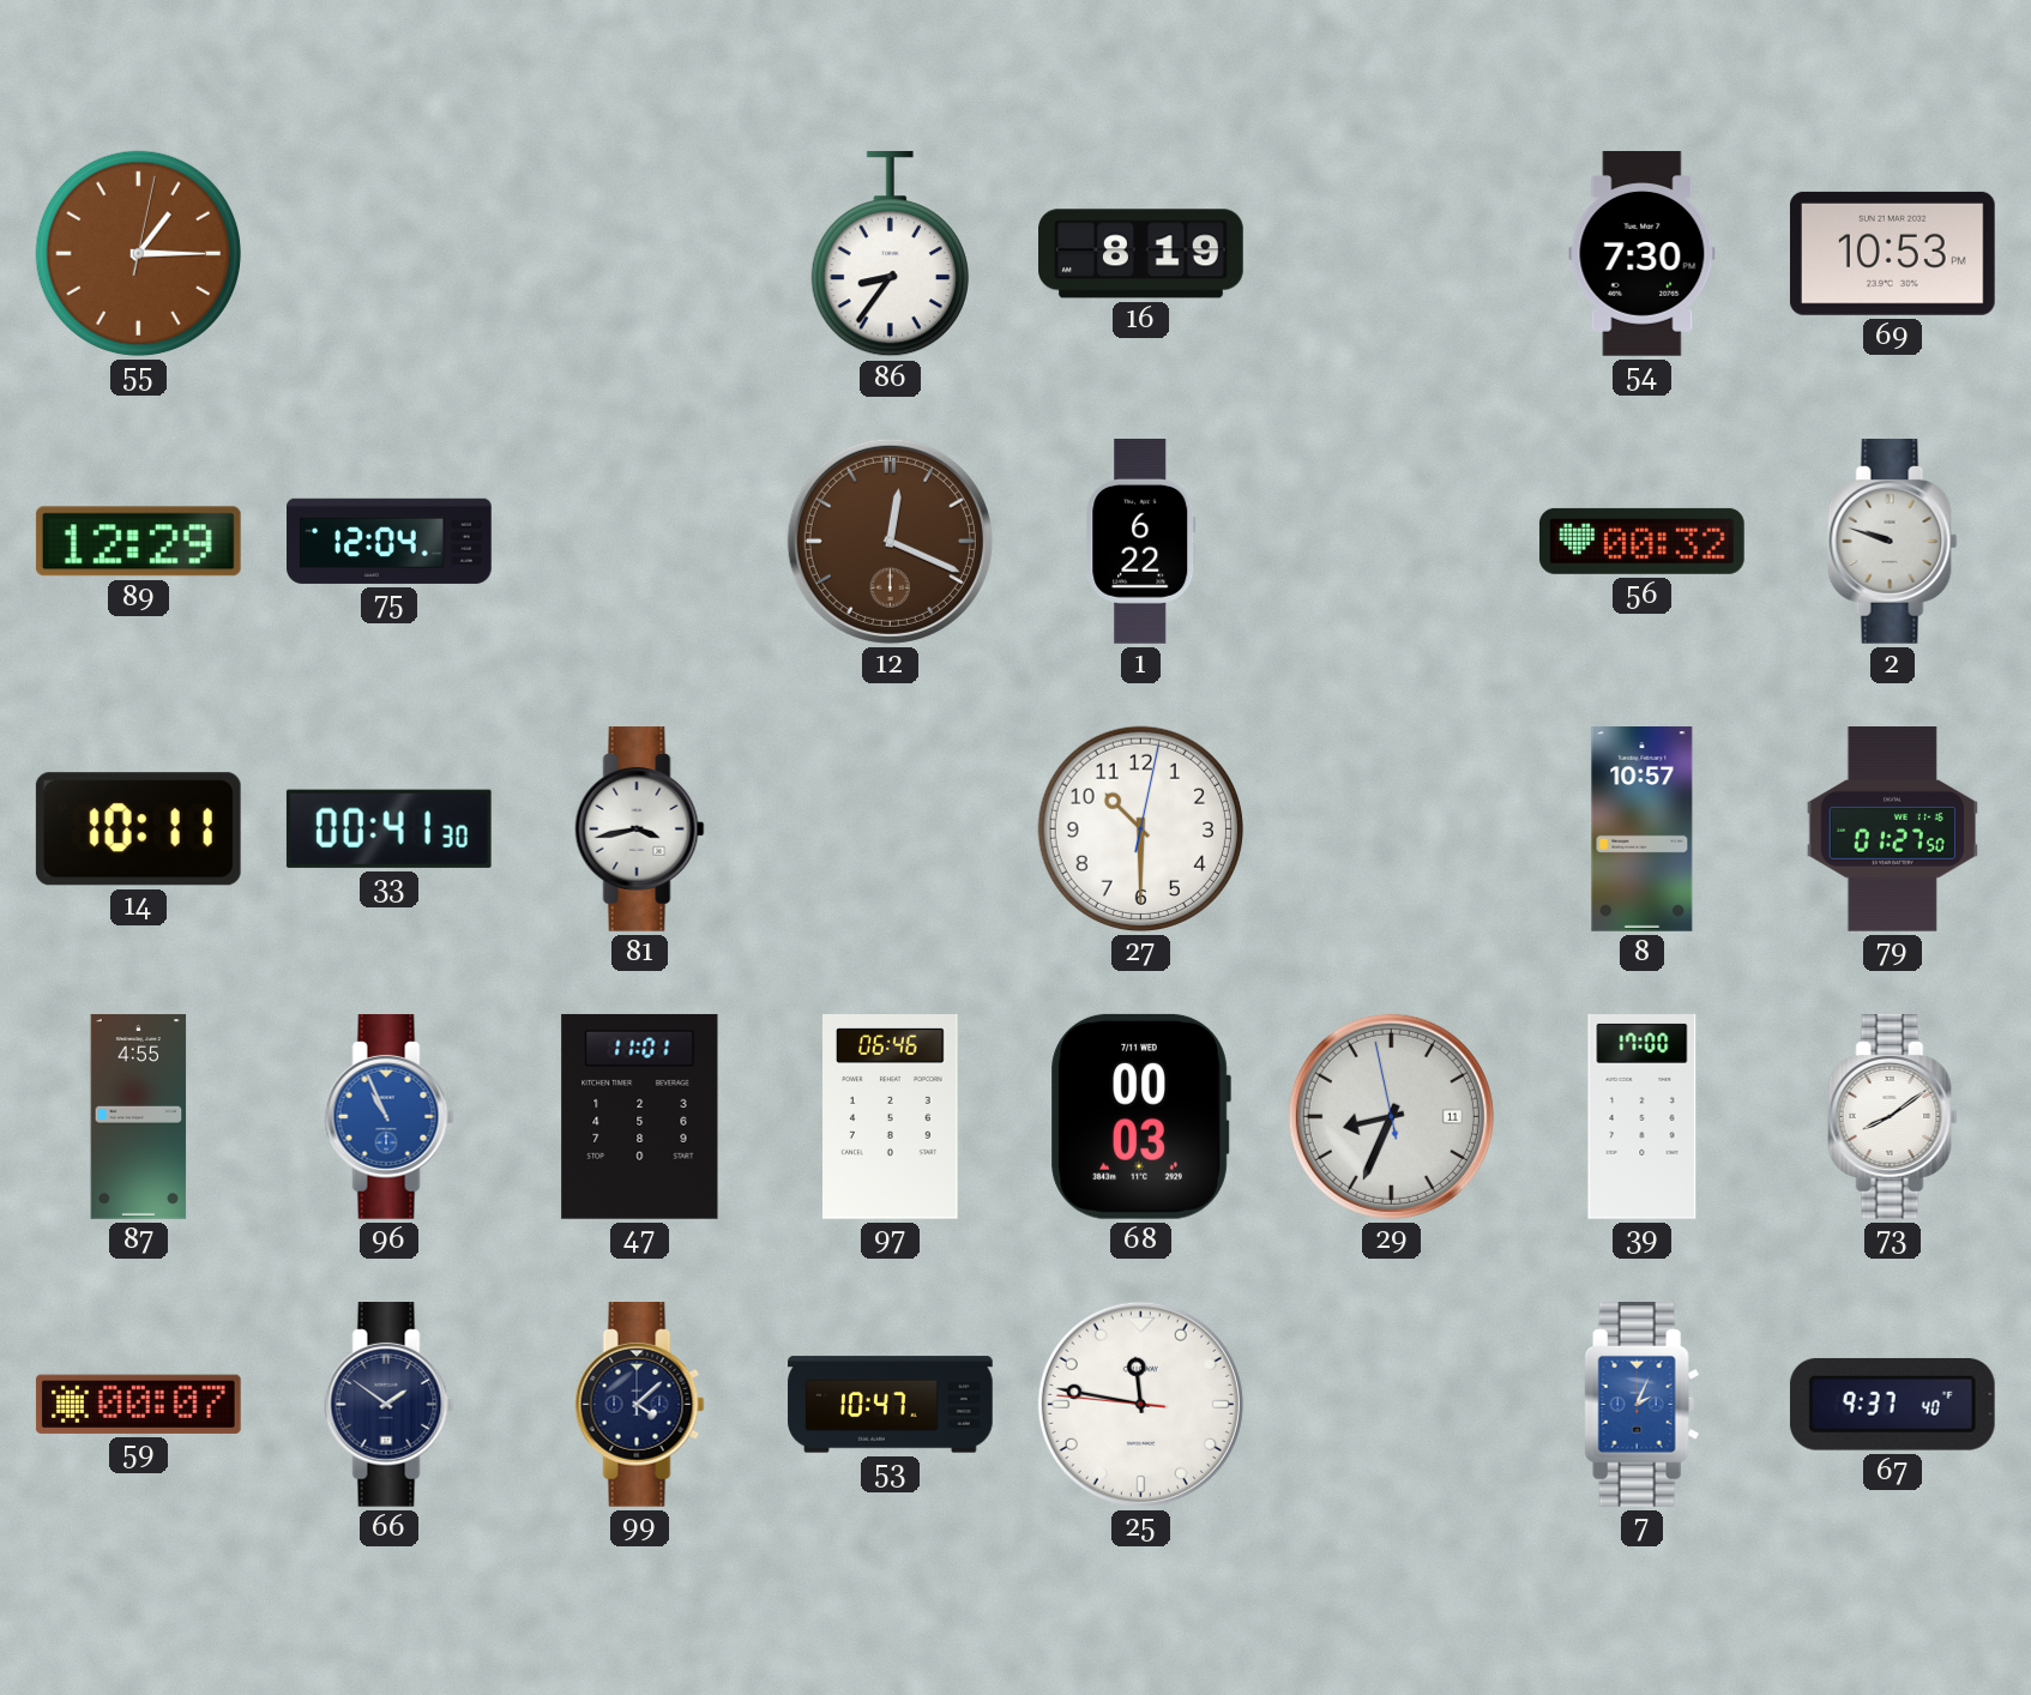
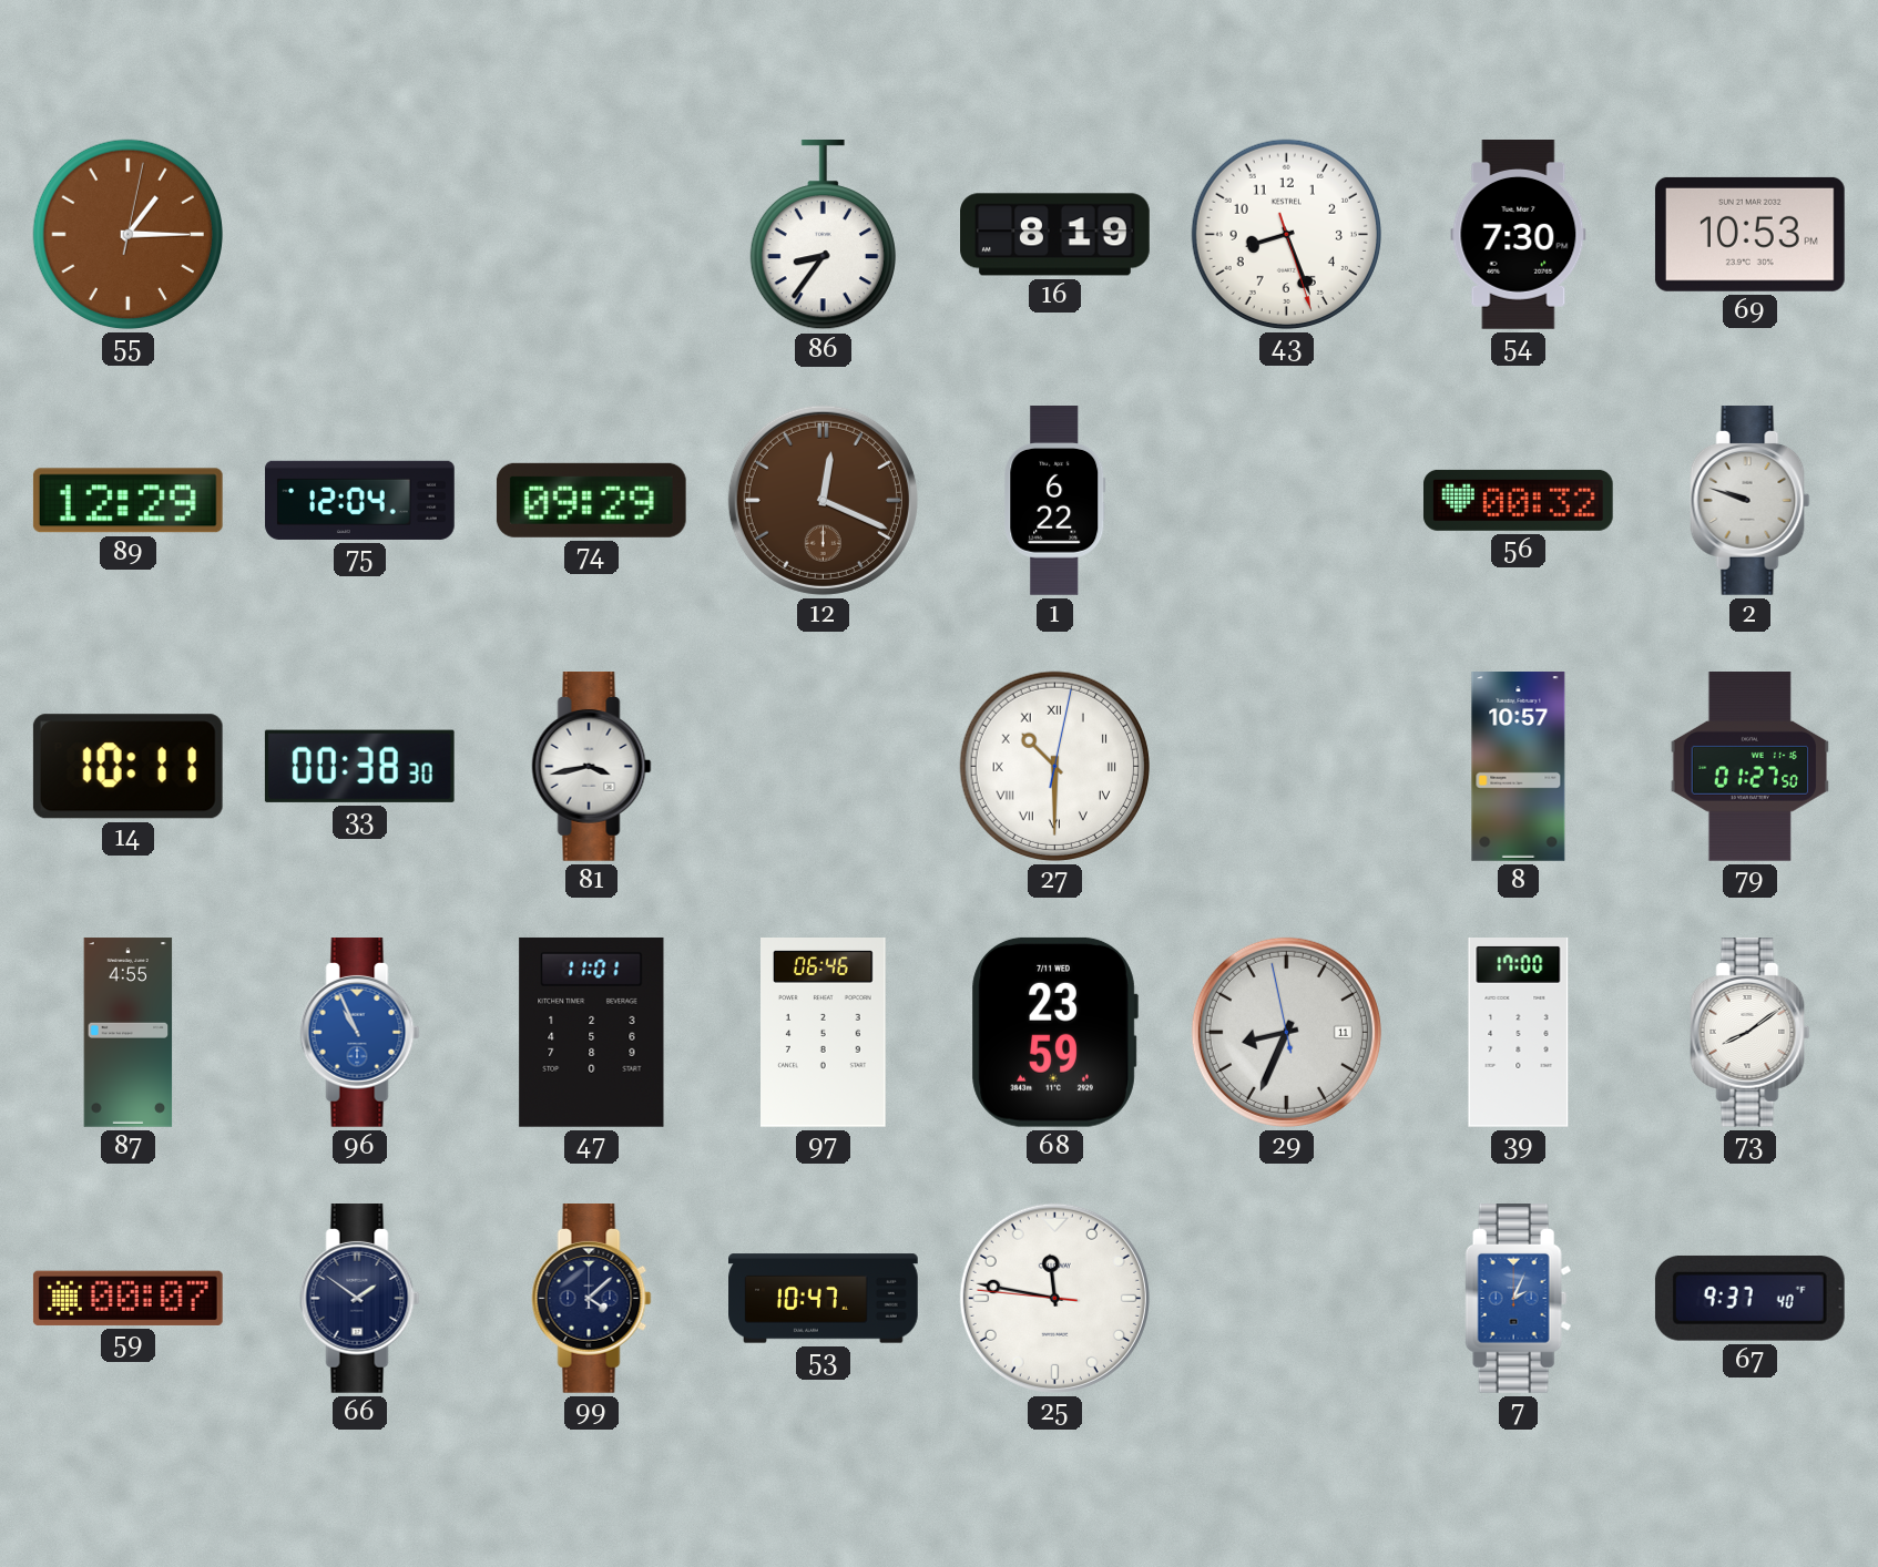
43: none -> 8:26
74: none -> 09:29
33: 00:41 -> 00:38
27 numerals: Arabic -> Roman
68: 00:03 -> 23:59
